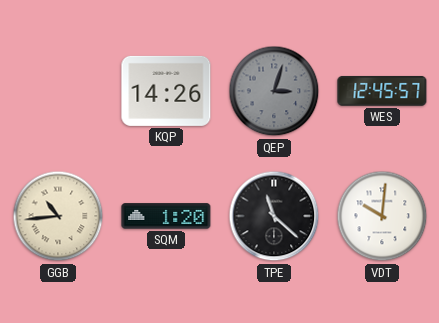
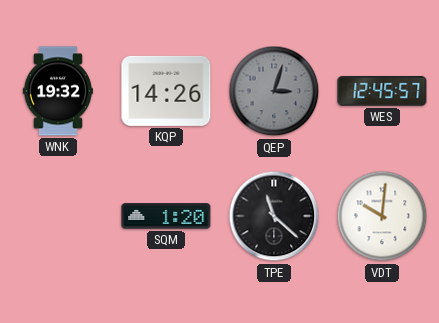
WNK: none -> 19:32
GGB: 10:44 -> none
